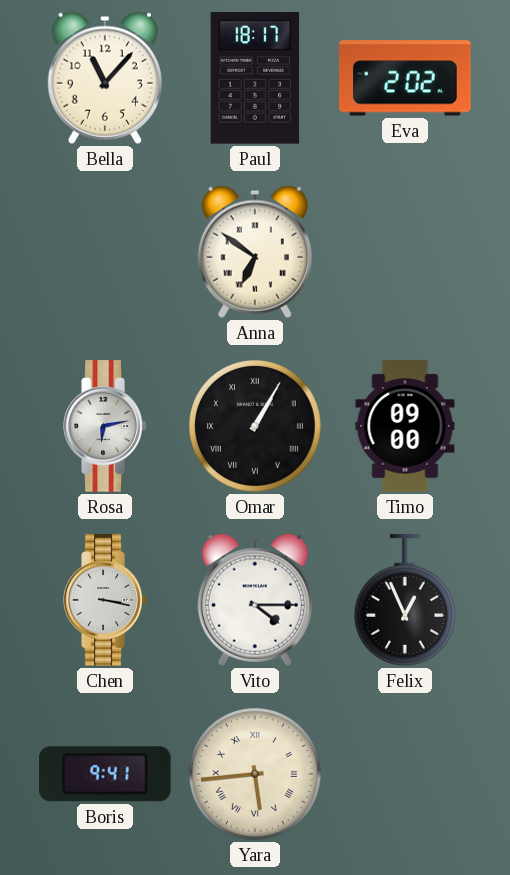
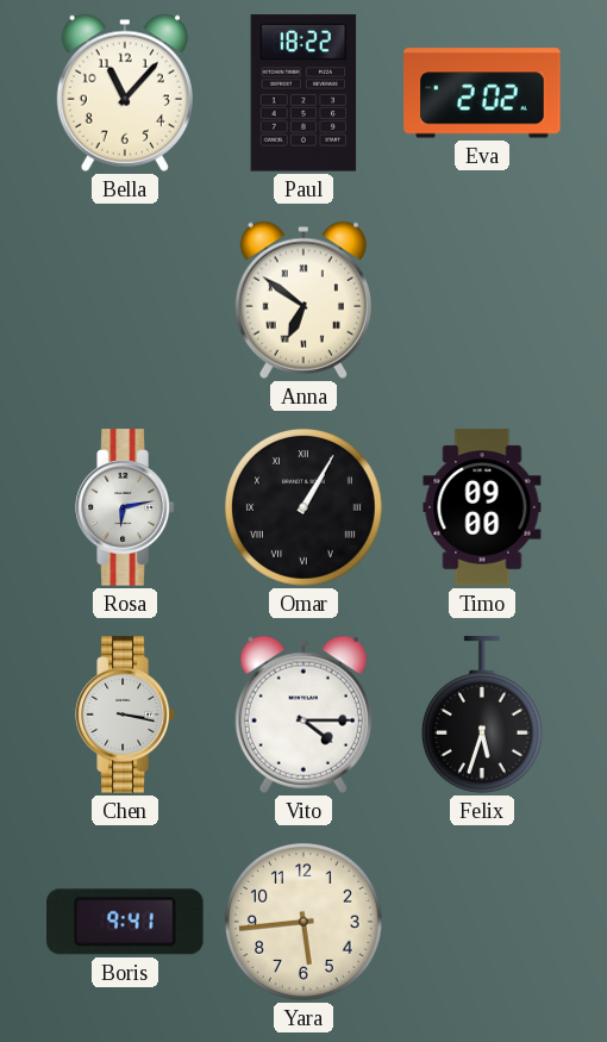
Paul: 18:17 -> 18:22
Felix: 12:56 -> 5:33
Yara numerals: Roman -> Arabic
